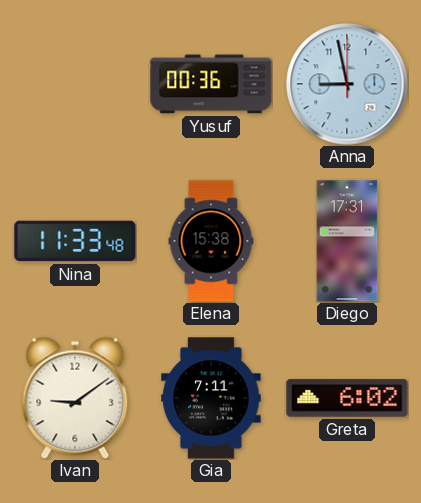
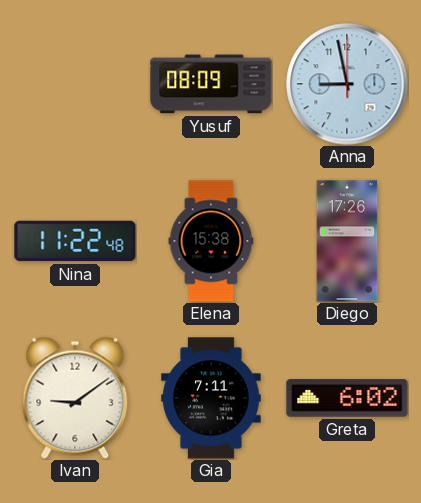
Yusuf: 00:36 -> 08:09
Nina: 11:33 -> 11:22
Diego: 17:31 -> 17:26
